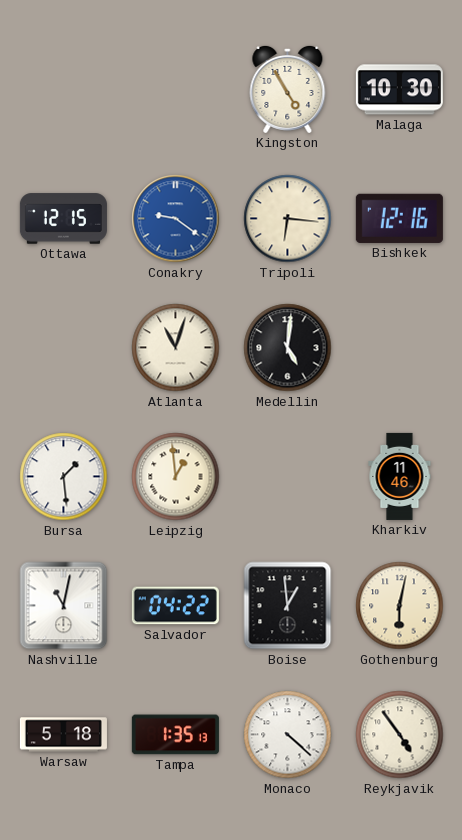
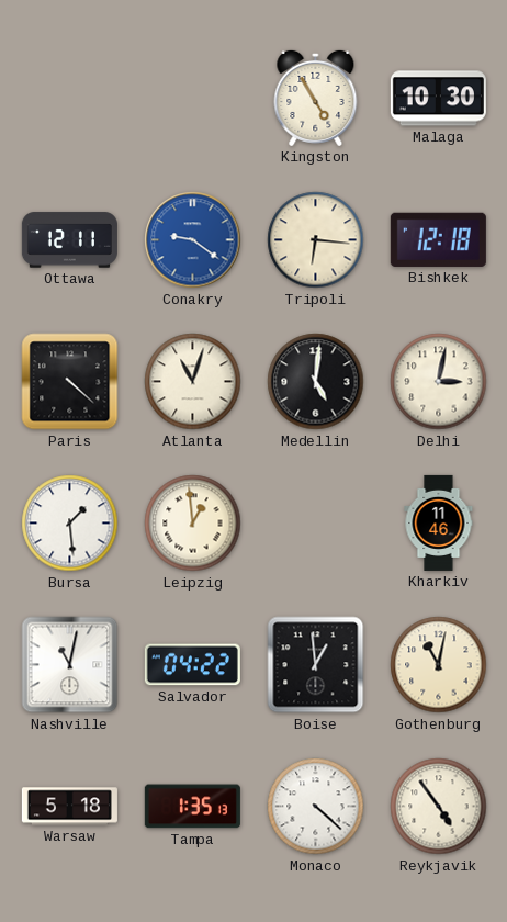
Ottawa: 12:15 -> 12:11
Bishkek: 12:16 -> 12:18
Paris: none -> 4:22
Delhi: none -> 3:02
Gothenburg: 6:02 -> 11:02
